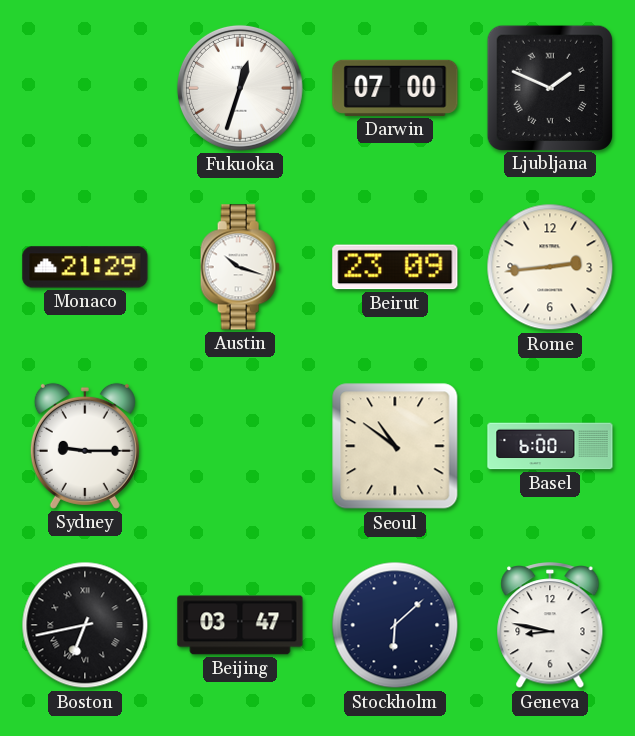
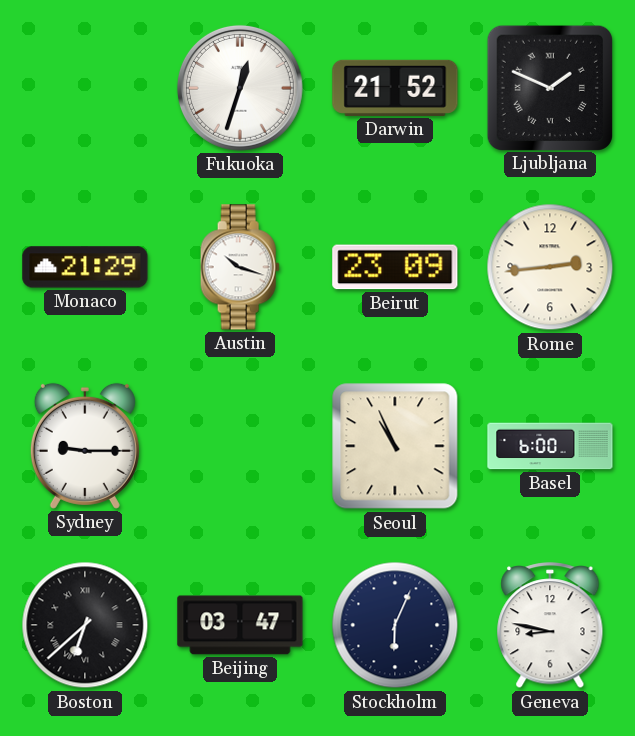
Darwin: 07:00 -> 21:52
Seoul: 10:51 -> 10:56
Boston: 6:43 -> 6:38
Stockholm: 6:08 -> 6:04
